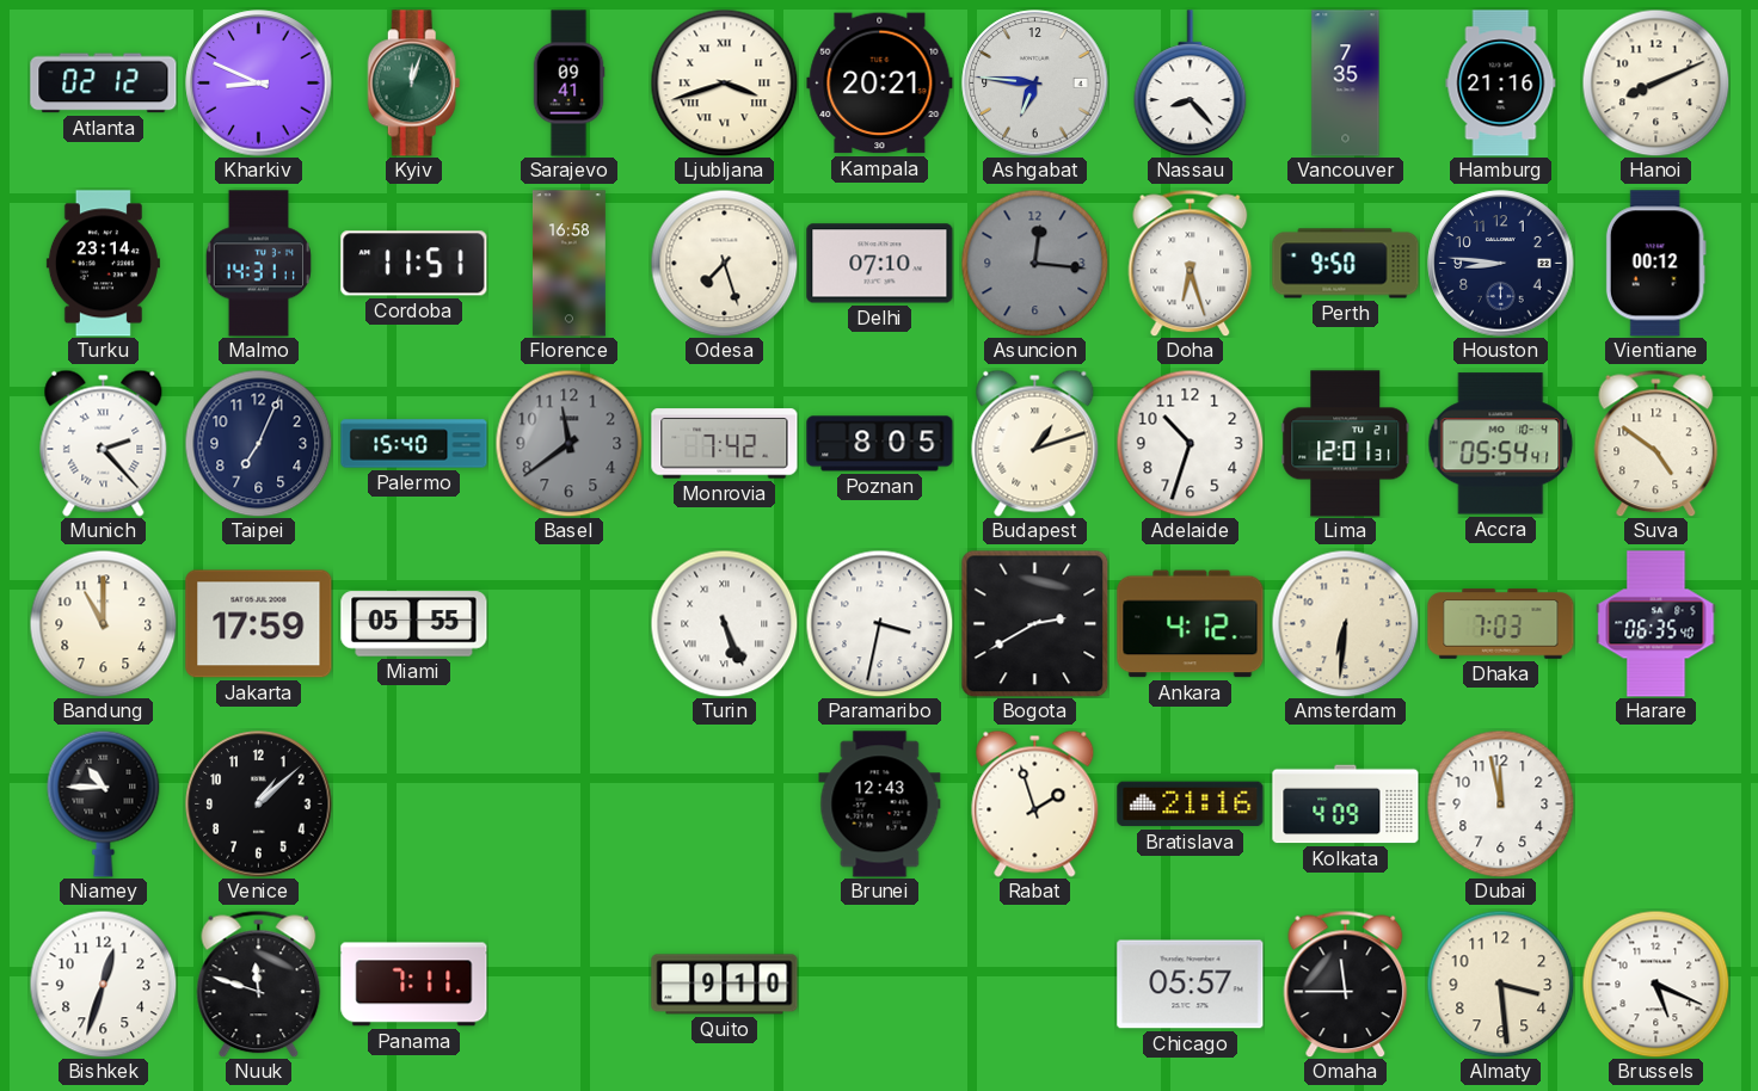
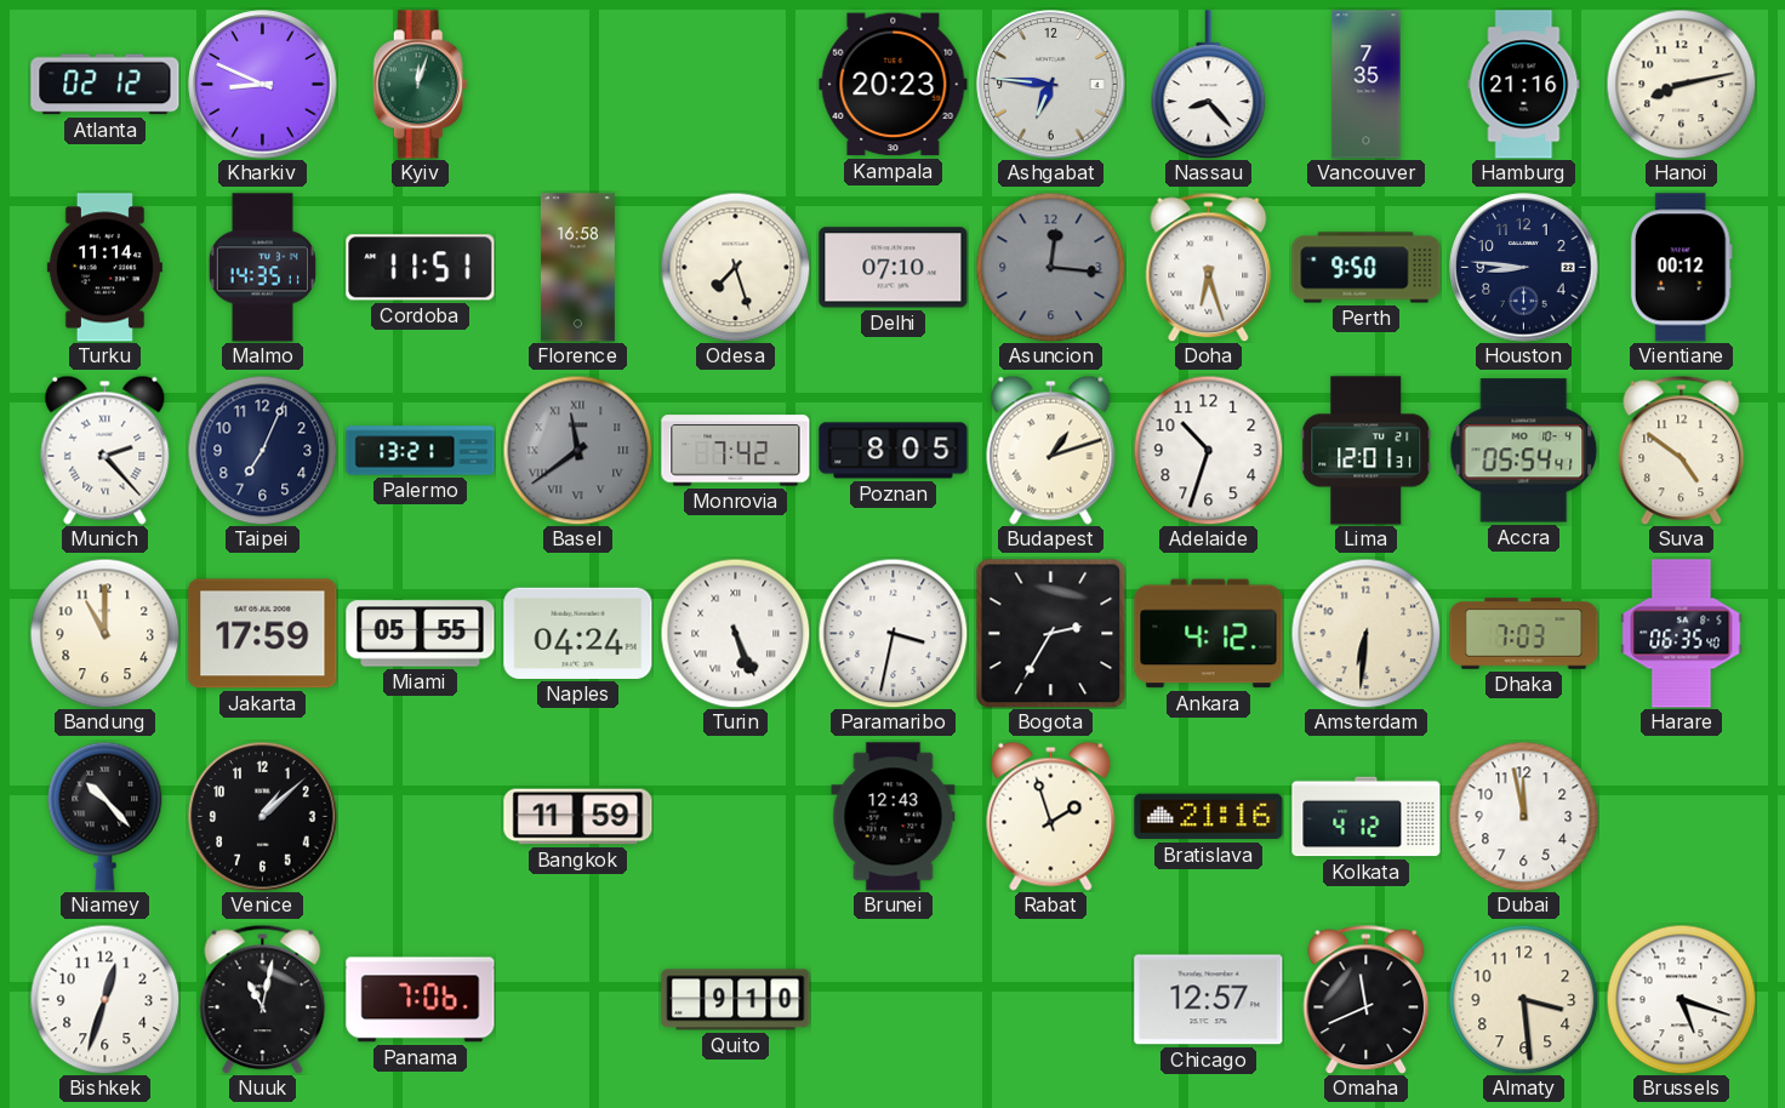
Sarajevo: 09:41 -> none
Ljubljana: 3:42 -> none
Kampala: 20:21 -> 20:23
Hanoi: 8:11 -> 8:13
Turku: 23:14 -> 11:14
Malmo: 14:31 -> 14:35
Palermo: 15:40 -> 13:21
Basel numerals: Arabic -> Roman
Naples: none -> 04:24
Bogota: 2:40 -> 2:35
Niamey: 10:45 -> 10:23
Bangkok: none -> 11:59
Kolkata: 4:09 -> 4:12
Nuuk: 11:48 -> 11:02
Panama: 7:11 -> 7:06
Chicago: 05:57 -> 12:57
Omaha: 11:45 -> 11:41
Brussels: 5:19 -> 5:18
